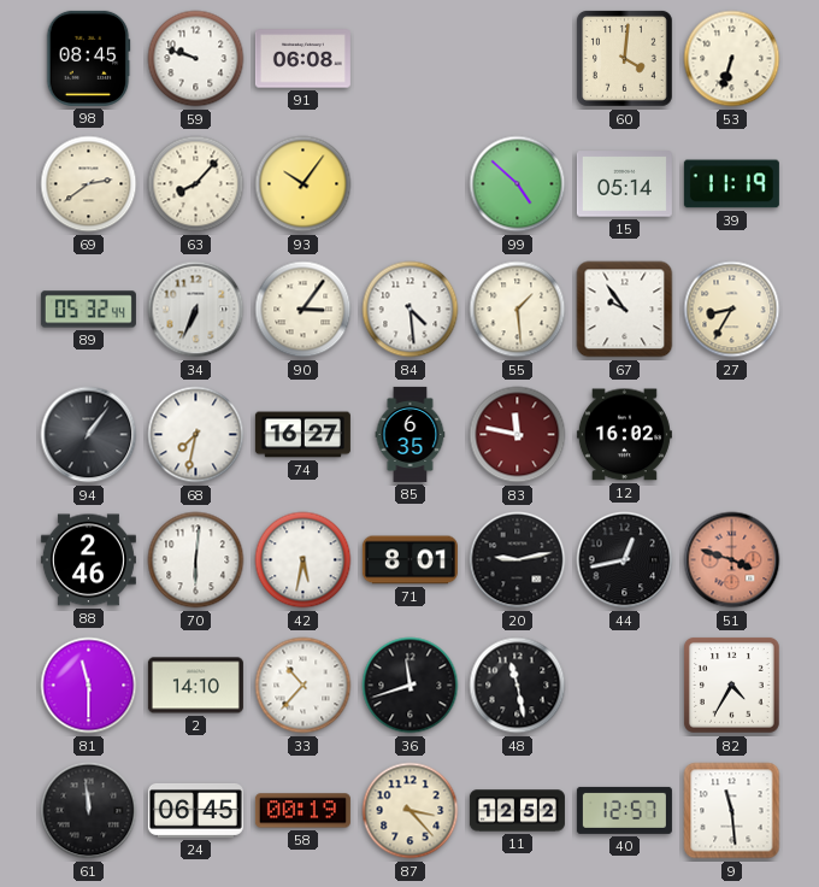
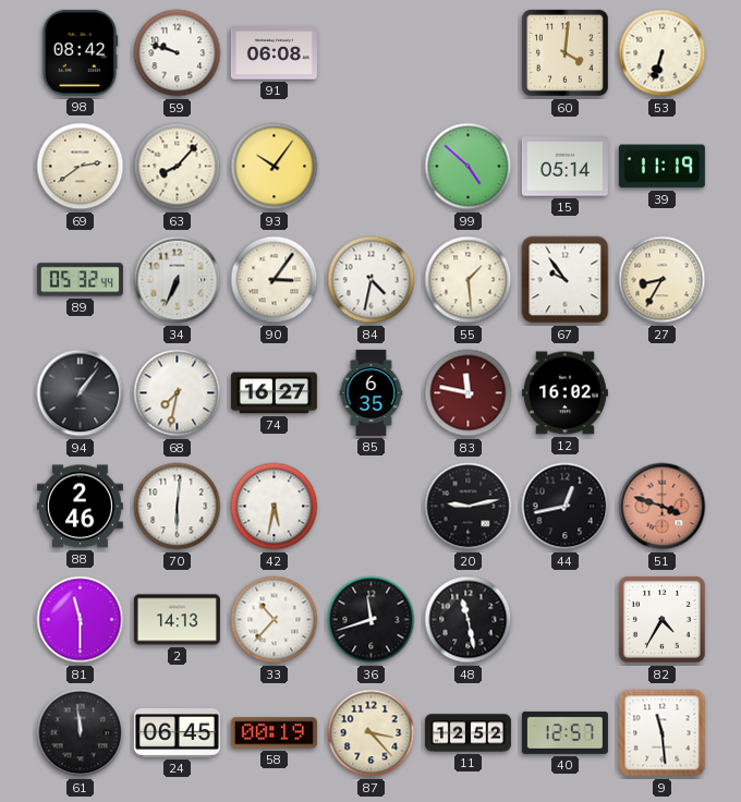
98: 08:45 -> 08:42
84: 4:29 -> 4:32
71: 8:01 -> none
2: 14:10 -> 14:13
